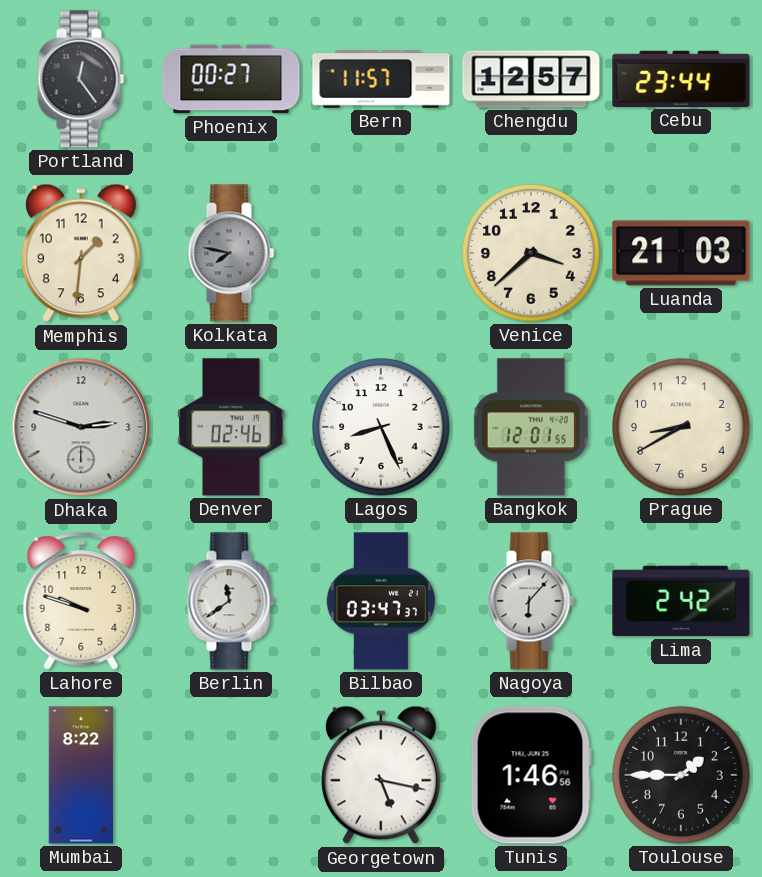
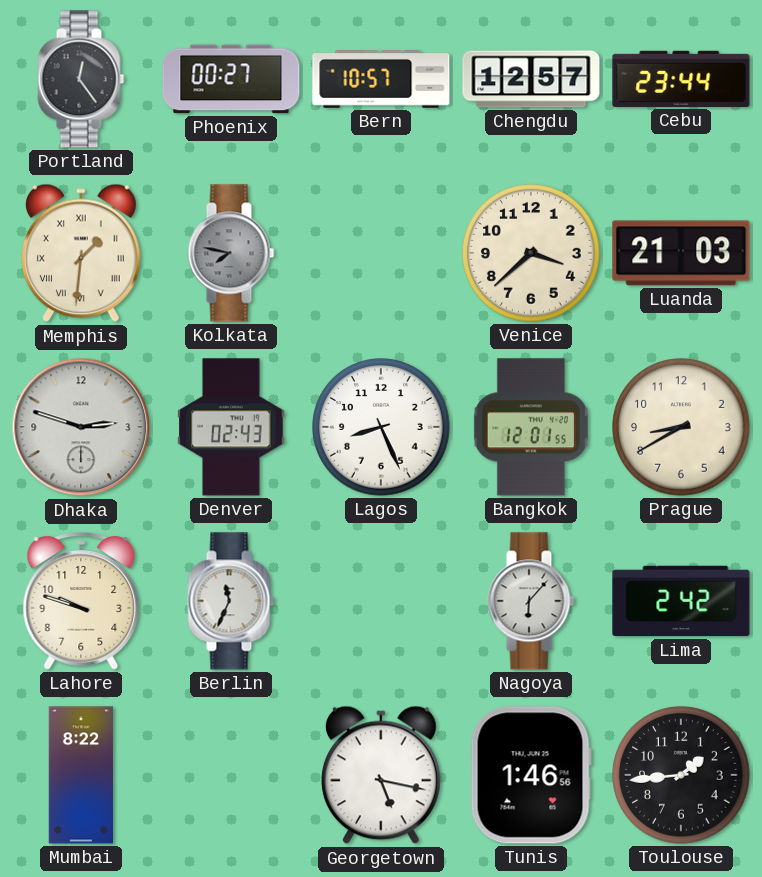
Bern: 11:57 -> 10:57
Memphis numerals: Arabic -> Roman
Denver: 02:46 -> 02:43
Berlin: 11:39 -> 11:34
Bilbao: 03:47 -> none
Toulouse: 1:45 -> 1:44
